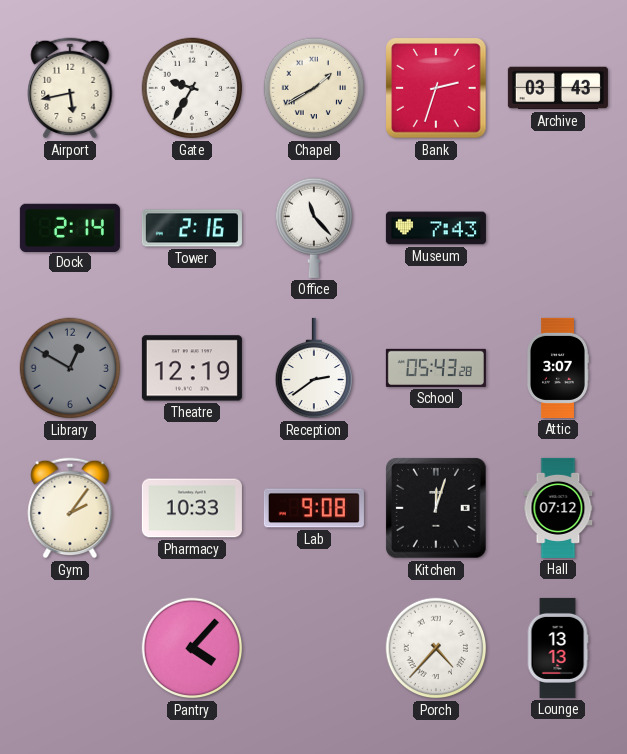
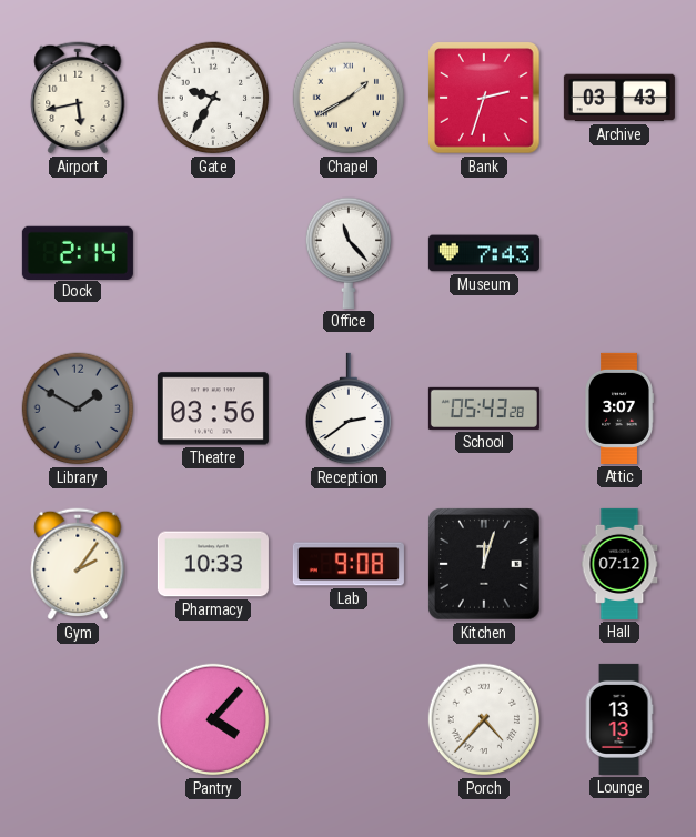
Tower: 2:16 -> none
Library: 12:50 -> 1:50
Theatre: 12:19 -> 03:56
